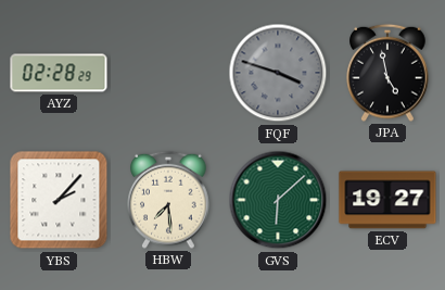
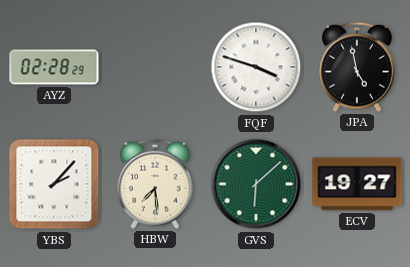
FQF dial: grey -> white
